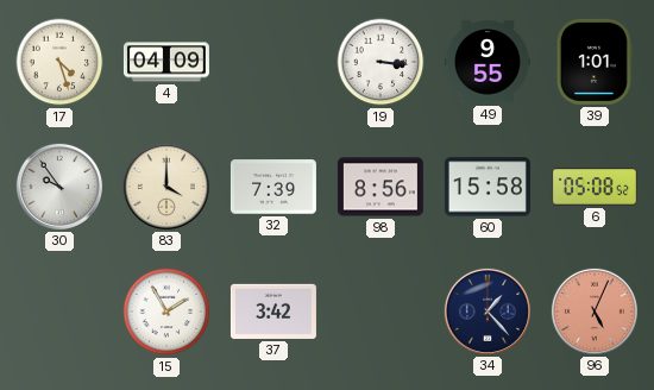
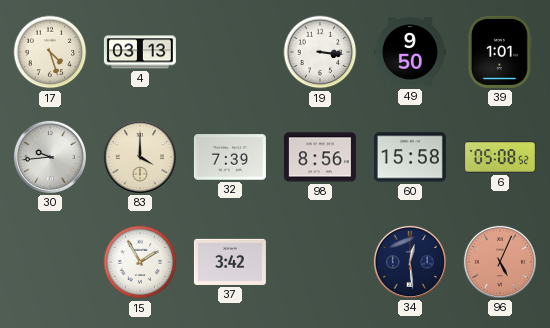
4: 04:09 -> 03:13
49: 9:55 -> 9:50
30: 9:54 -> 9:44
34: 1:23 -> 12:29
